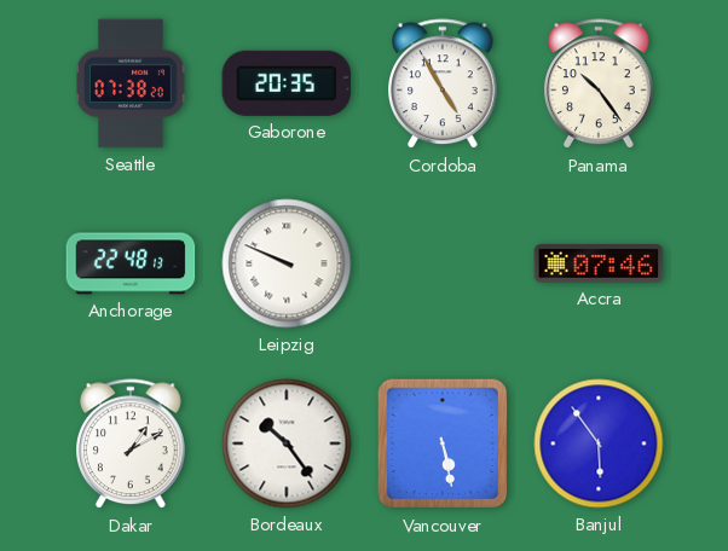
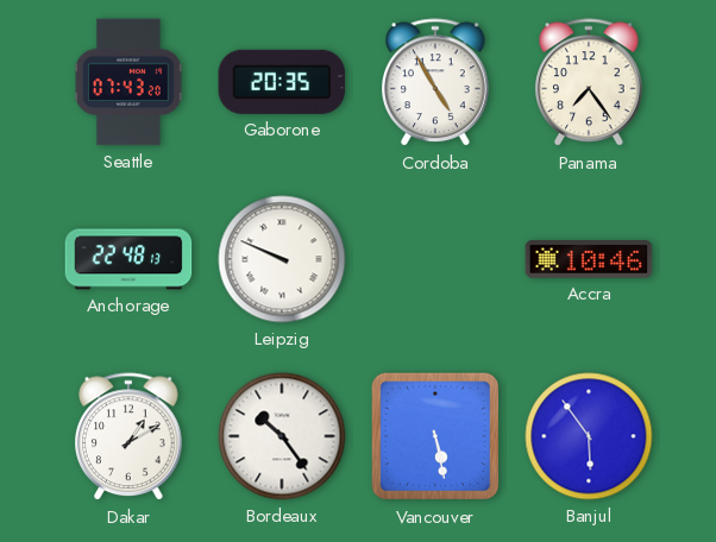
Seattle: 07:38 -> 07:43
Panama: 10:24 -> 7:24
Accra: 07:46 -> 10:46
